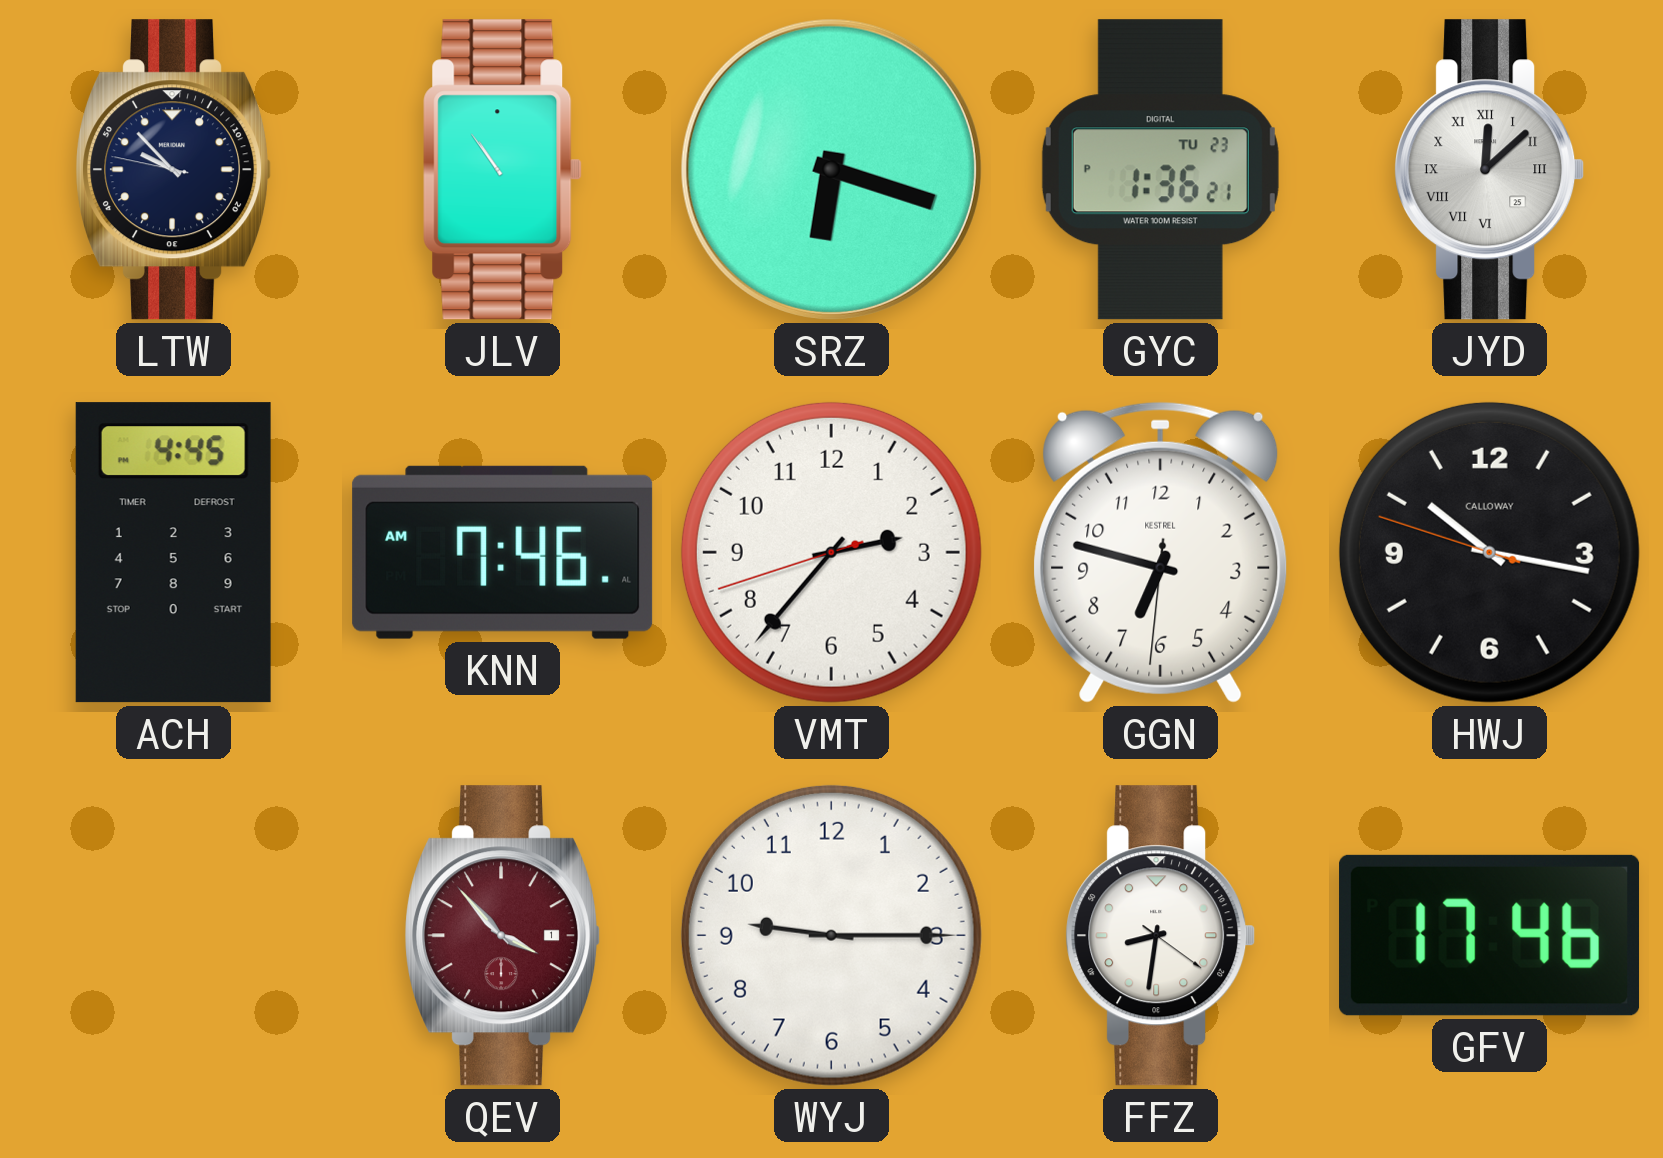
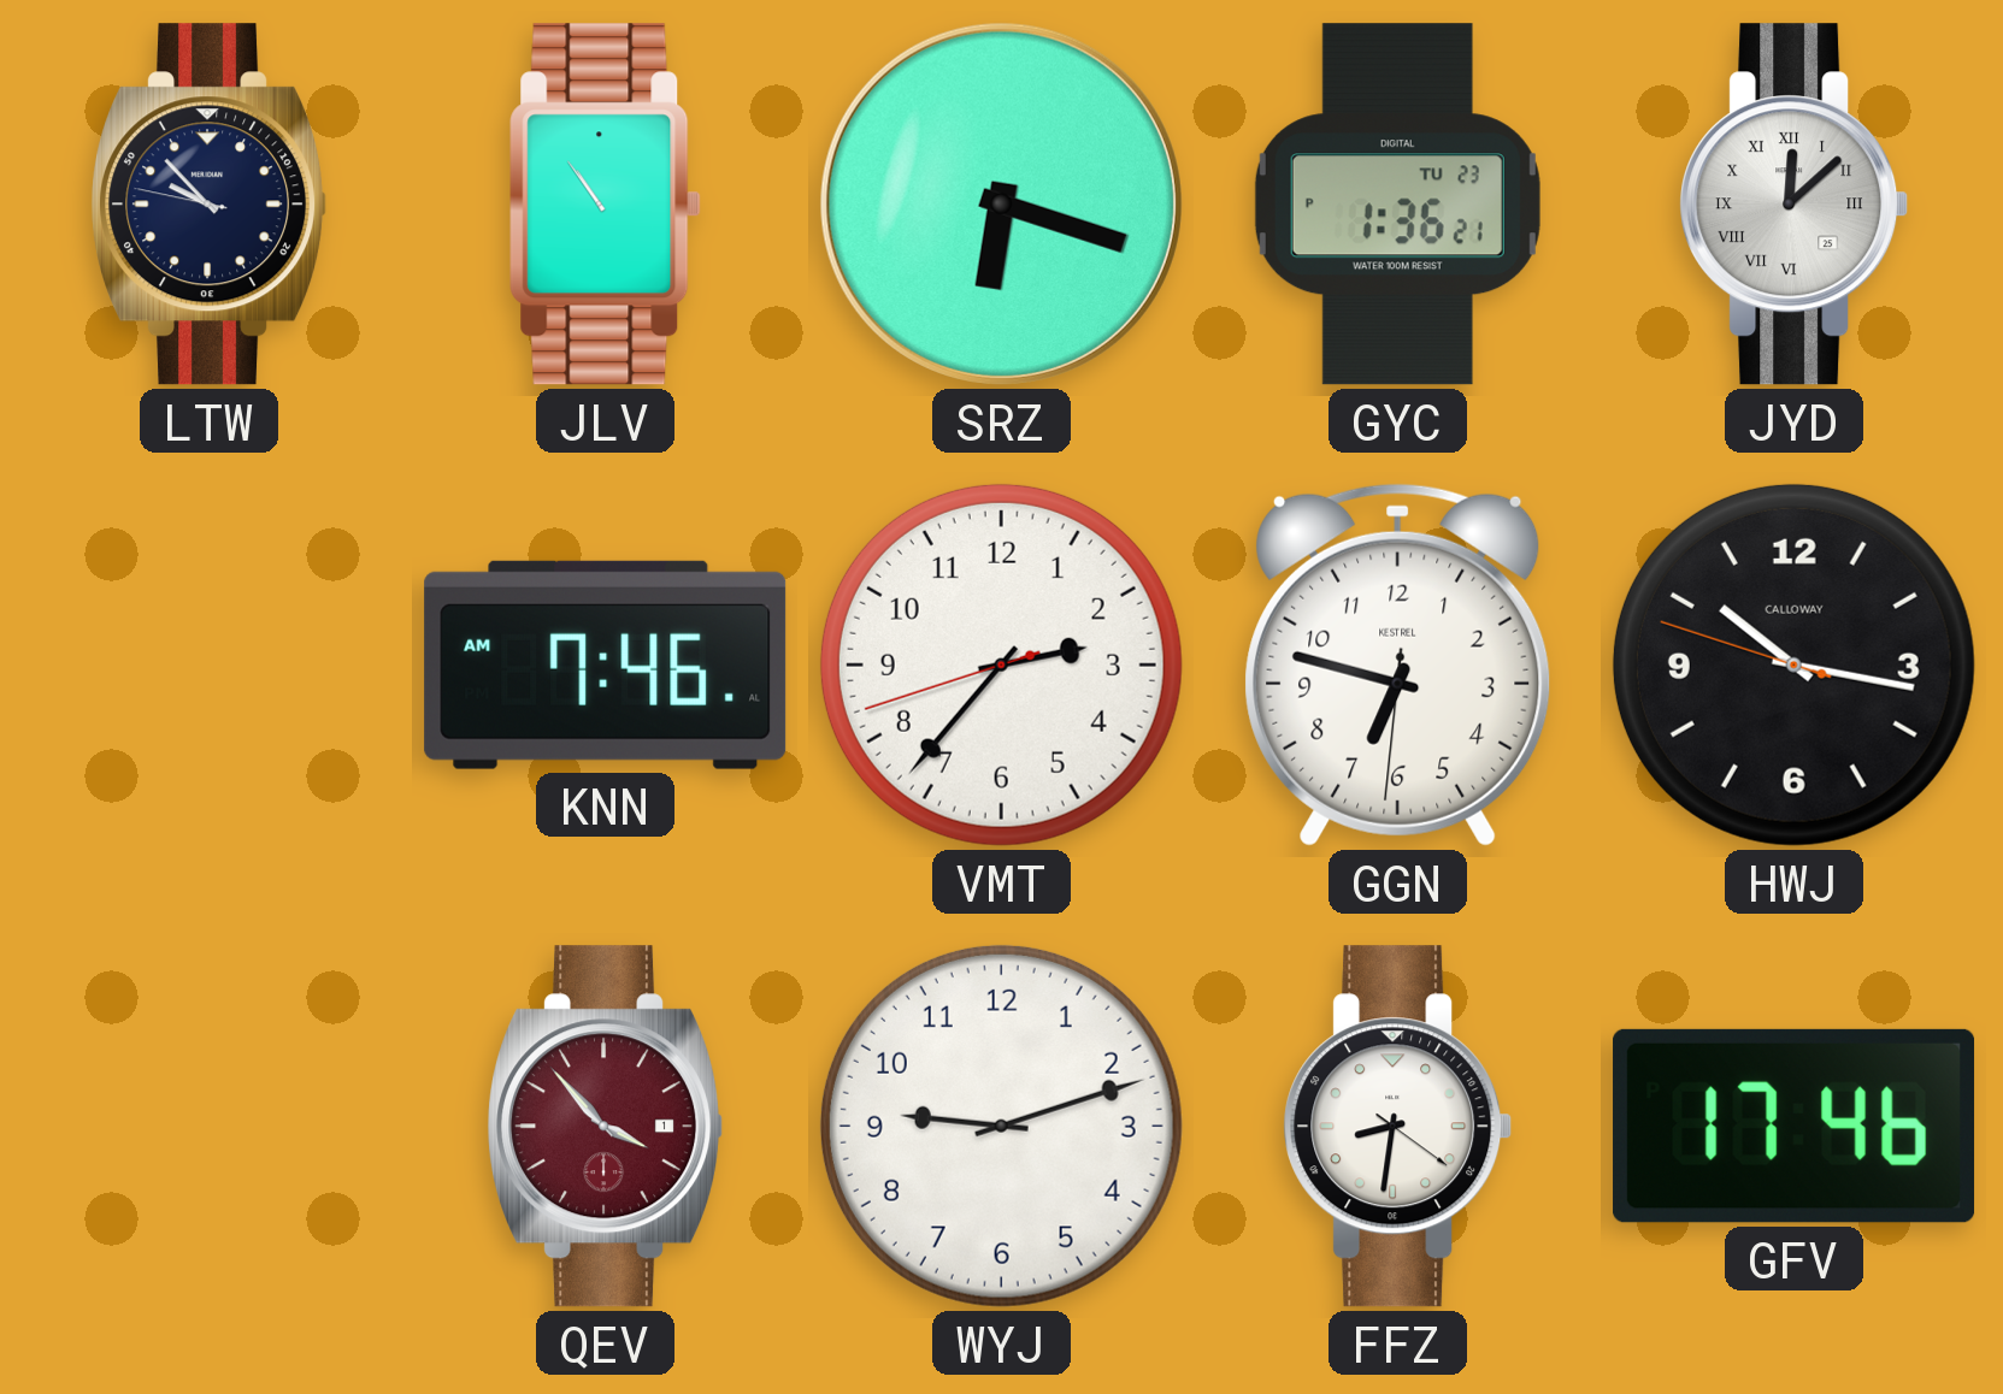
ACH: 4:45 -> none
WYJ: 9:15 -> 9:12
